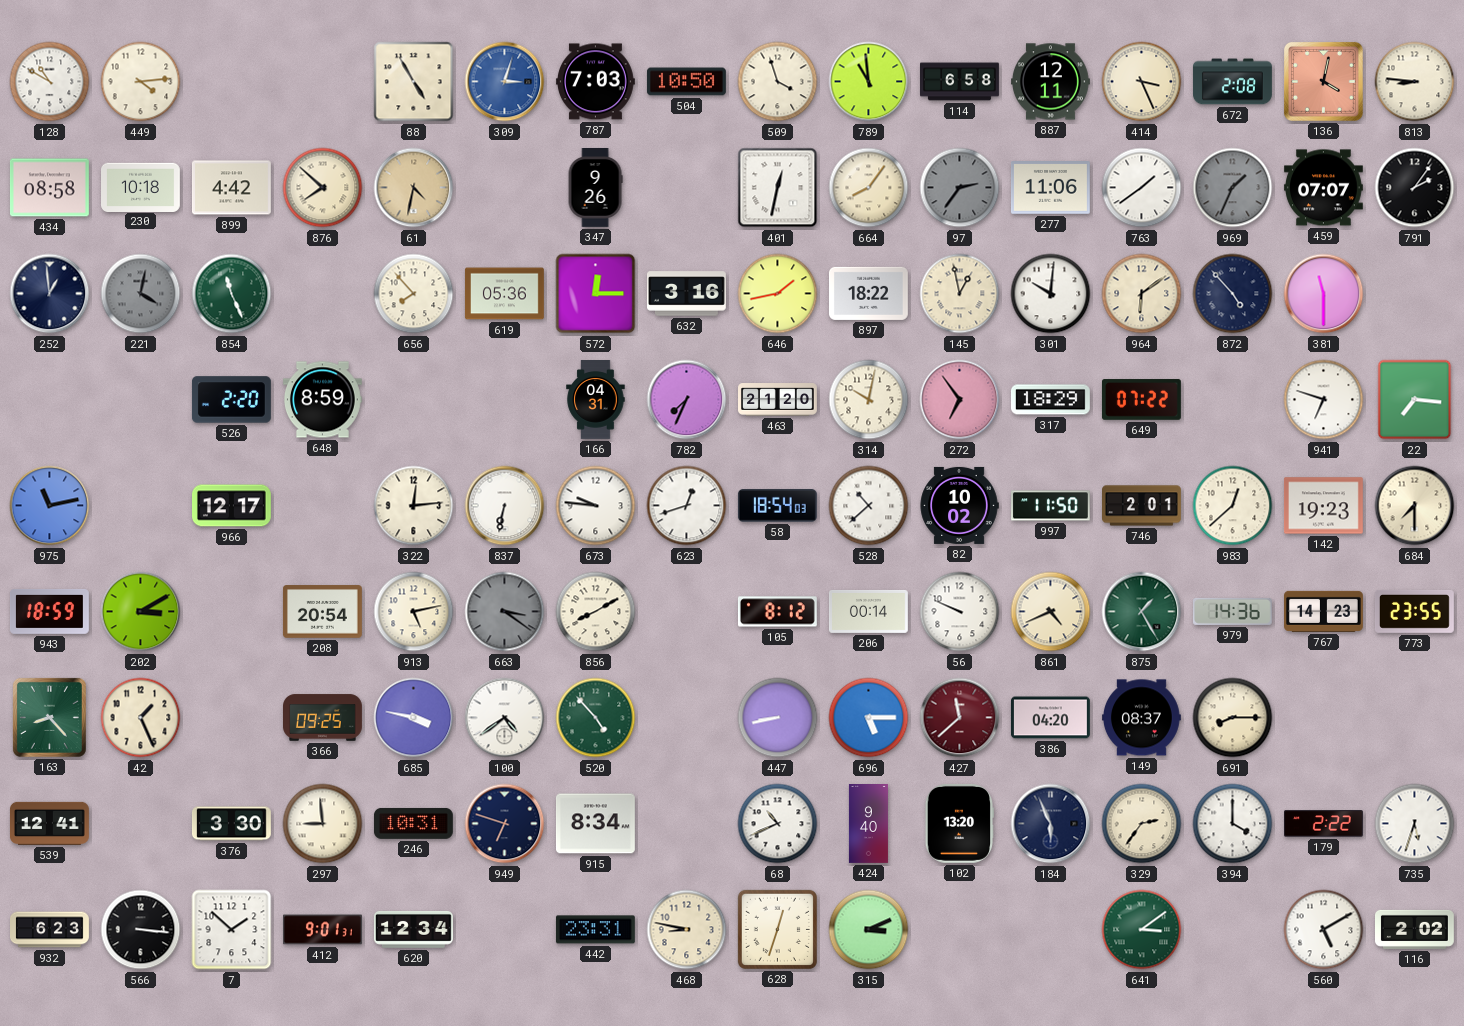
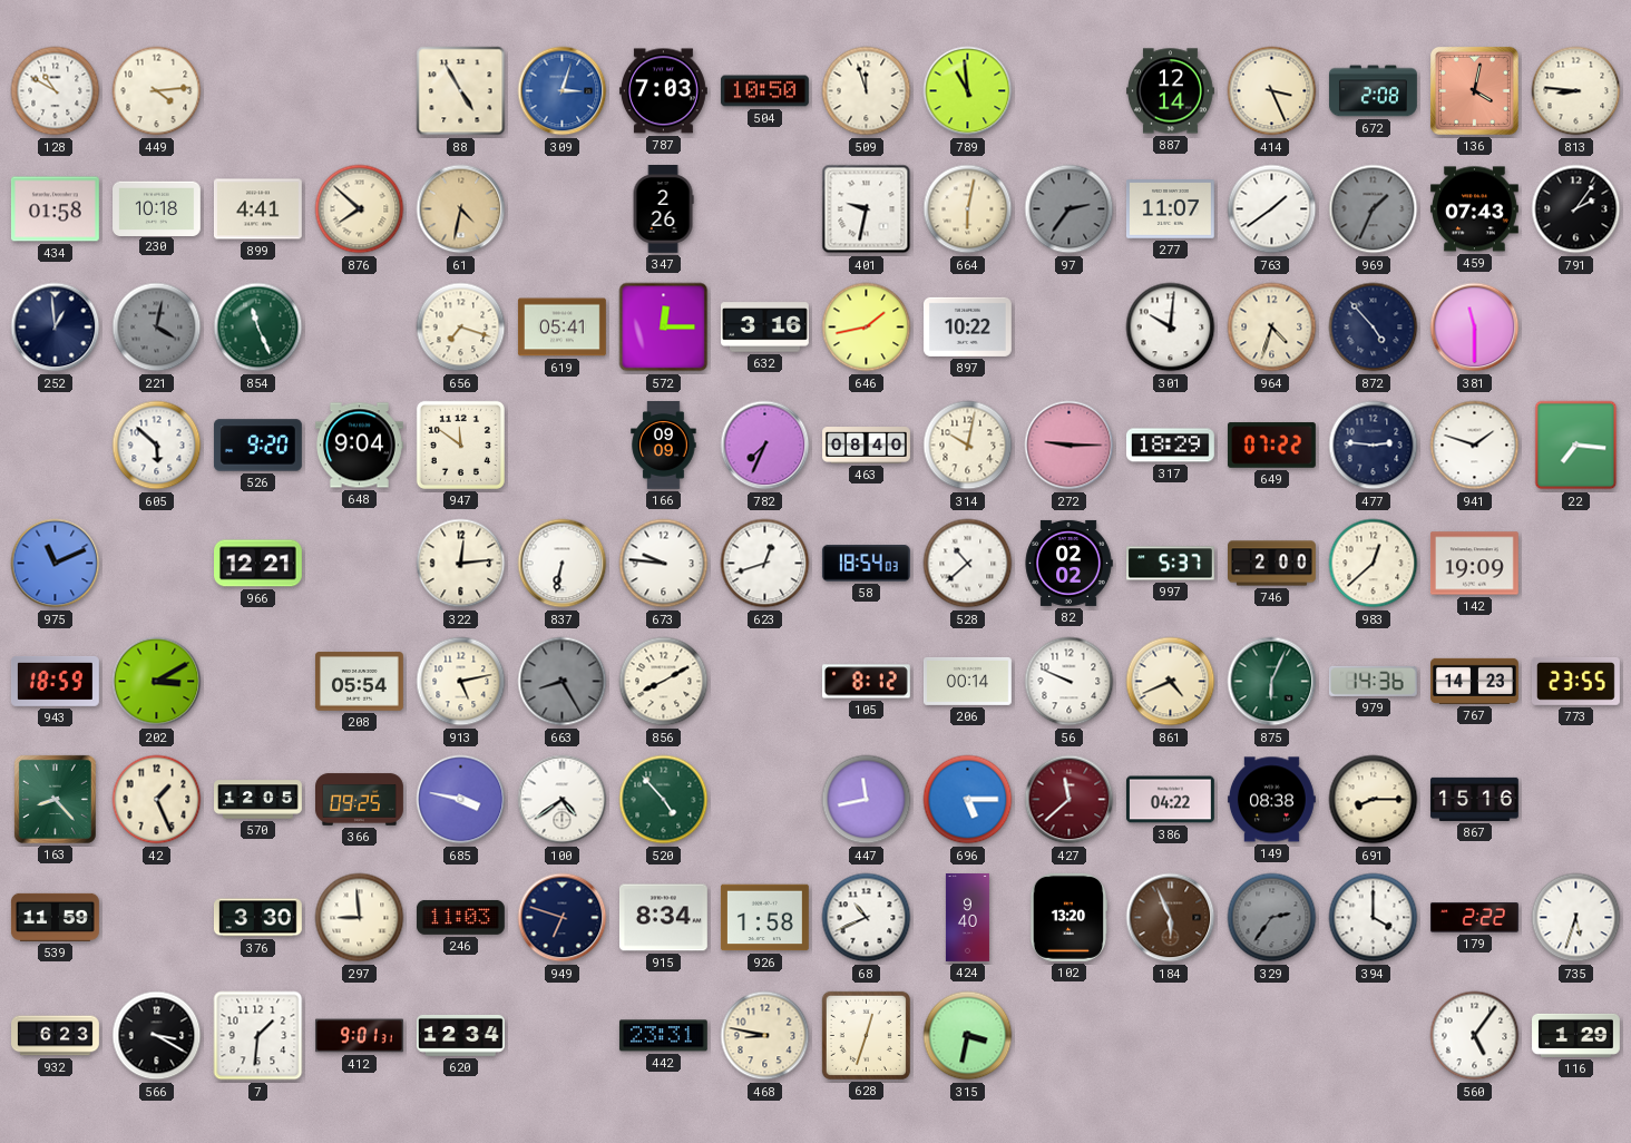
509: 3:57 -> 11:57
114: 6:58 -> none
887: 12:11 -> 12:14
434: 08:58 -> 01:58
899: 4:42 -> 4:41
347: 9:26 -> 2:26
401: 12:32 -> 9:32
664: 8:06 -> 6:02
277: 11:06 -> 11:07
459: 07:07 -> 07:43
656: 7:53 -> 7:18
619: 05:36 -> 05:41
897: 18:22 -> 10:22
145: 12:58 -> none
964: 6:09 -> 4:33
605: none -> 5:52
526: 2:20 -> 9:20
648: 8:59 -> 9:04
947: none -> 11:51
166: 04:31 -> 09:09
463: 21:20 -> 08:40
272: 6:54 -> 9:15
477: none -> 2:46
941: 6:48 -> 1:48
975: 11:13 -> 11:11
966: 12:17 -> 12:21
82: 10:02 -> 02:02
997: 11:50 -> 5:37
746: 2:01 -> 2:00
142: 19:23 -> 19:09
684: 7:30 -> none
208: 20:54 -> 05:54
663: 3:21 -> 8:25
875: 1:25 -> 6:04
570: none -> 12:05
447: 8:43 -> 11:43
386: 04:20 -> 04:22
149: 08:37 -> 08:38
867: none -> 15:16
539: 12:41 -> 11:59
246: 10:31 -> 11:03
926: none -> 1:58
184 dial: navy -> brown
329 dial: cream -> grey
566: 3:16 -> 3:20
7: 1:52 -> 1:31
315: 3:11 -> 3:32
641: 3:09 -> none
560: 5:10 -> 5:06
116: 2:02 -> 1:29
